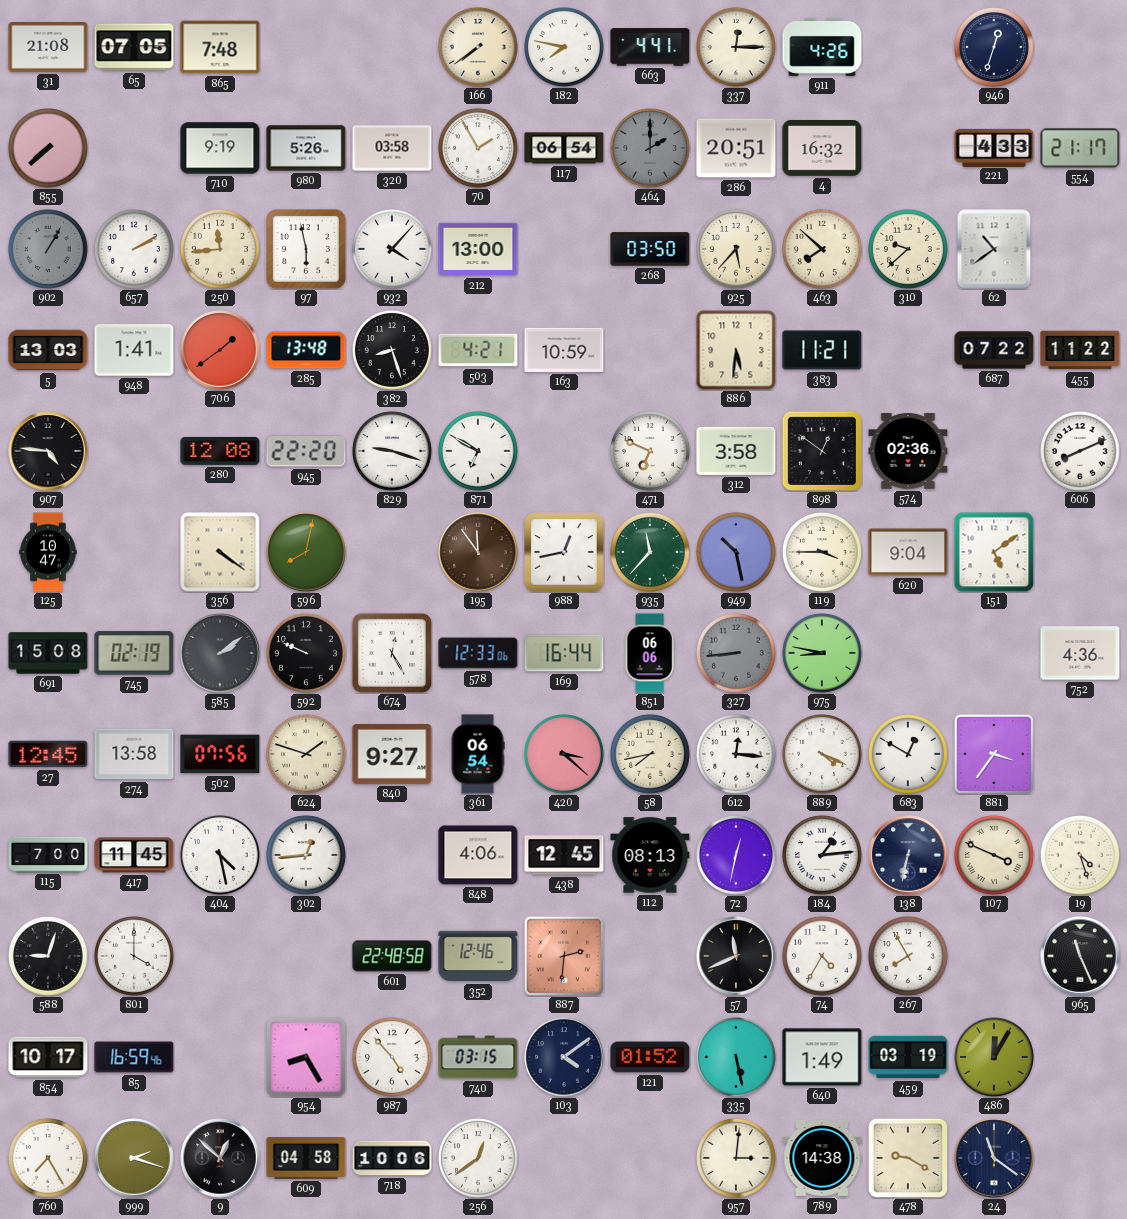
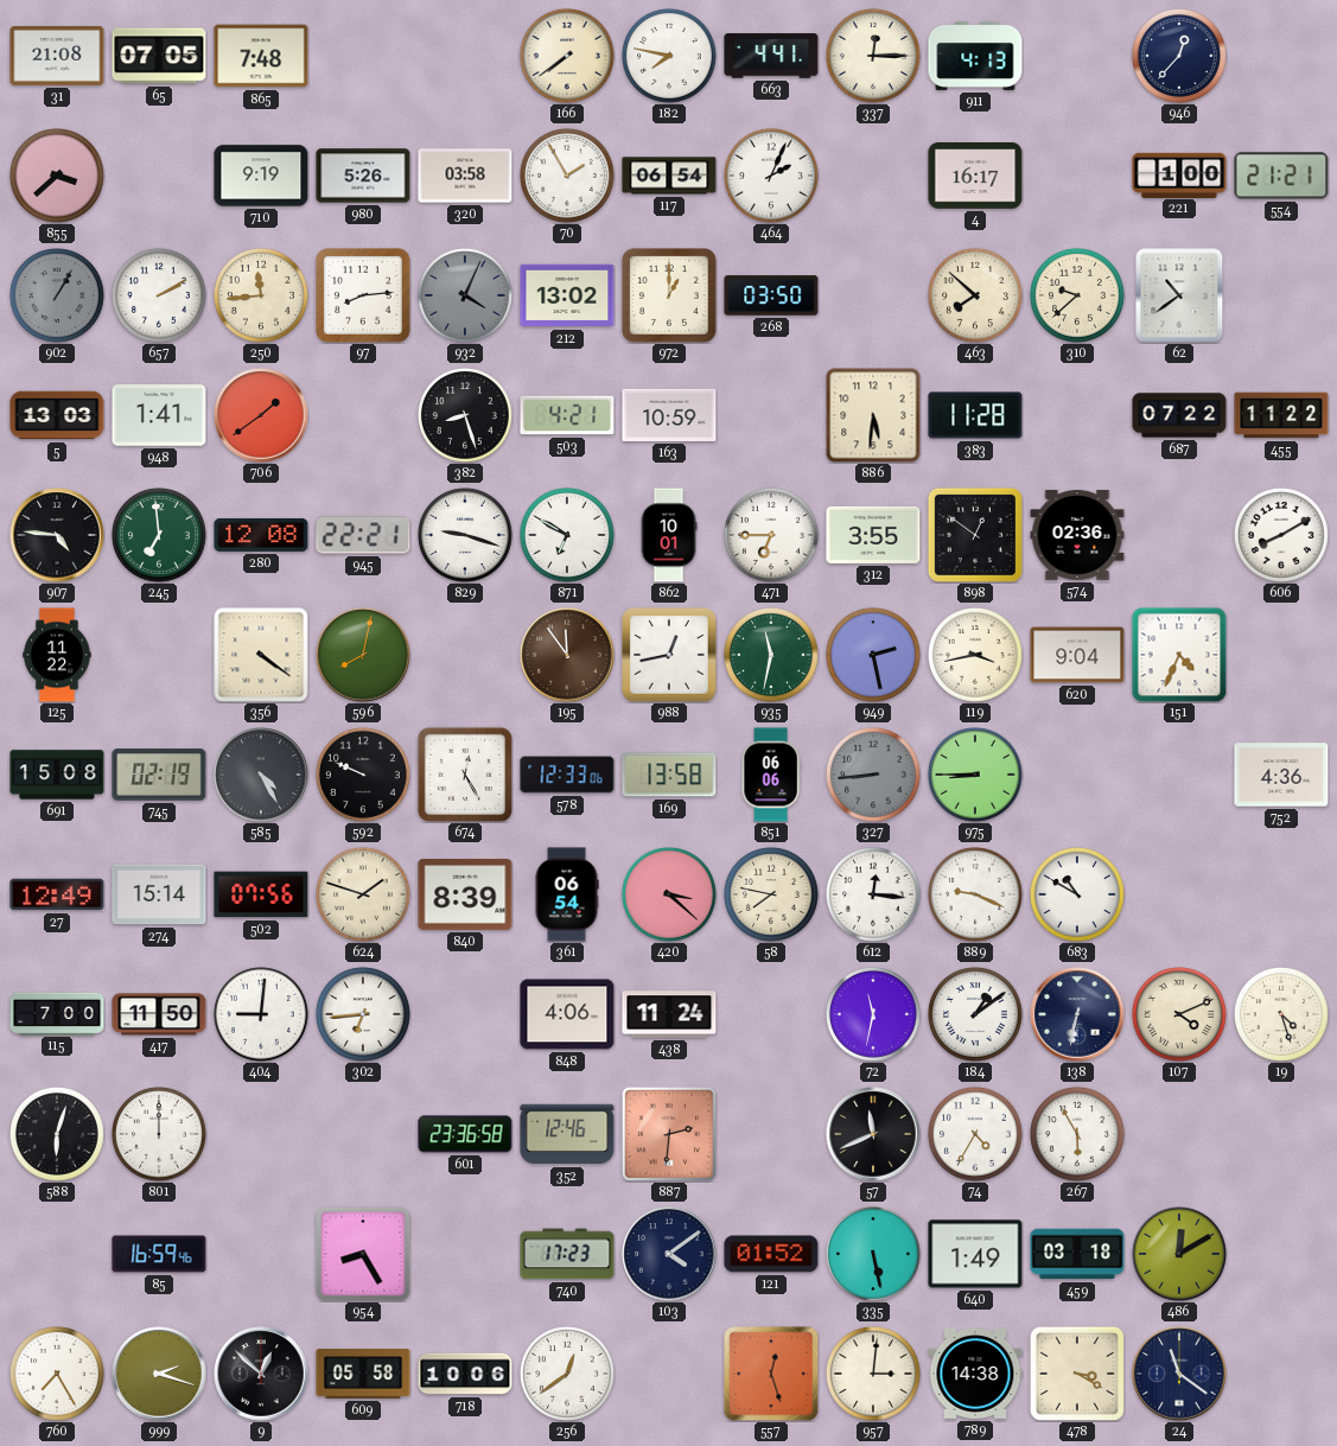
911: 4:26 -> 4:13
946: 12:33 -> 12:37
855: 7:38 -> 3:38
464: 2:00 -> 2:04
464 dial: grey -> white
286: 20:51 -> none
4: 16:32 -> 16:17
221: 4:33 -> 1:00
554: 21:17 -> 21:21
97: 5:58 -> 8:14
932: 4:07 -> 4:04
932 dial: white -> grey
212: 13:00 -> 13:02
972: none -> 1:00
925: 5:37 -> none
285: 13:48 -> none
383: 11:21 -> 11:28
245: none -> 6:59
945: 22:20 -> 22:21
862: none -> 10:01
471: 6:49 -> 6:45
312: 3:58 -> 3:55
606: 8:11 -> 8:10
125: 10:47 -> 11:22
935: 11:37 -> 11:32
949: 10:28 -> 2:28
119: 3:45 -> 3:43
151: 5:09 -> 4:34
585: 2:09 -> 4:25
169: 16:44 -> 13:58
975: 8:47 -> 8:45
27: 12:45 -> 12:49
274: 13:58 -> 15:14
840: 9:27 -> 8:39
58: 7:43 -> 7:47
889: 4:19 -> 9:19
683: 12:50 -> 10:50
881: 3:36 -> none
417: 11:45 -> 11:50
404: 4:28 -> 9:01
302: 12:44 -> 6:44
438: 12:45 -> 11:24
112: 08:13 -> none
72: 12:32 -> 11:32
184: 1:14 -> 1:09
107: 3:49 -> 4:11
588: 9:03 -> 6:03
801: 4:00 -> 12:00
601: 22:48 -> 23:36
267: 7:55 -> 5:55
965: 11:26 -> none
854: 10:17 -> none
987: 4:53 -> none
740: 03:15 -> 17:23
459: 03:19 -> 03:18
486: 12:05 -> 12:10
609: 04:58 -> 05:58
557: none -> 12:27
478: 9:20 -> 3:20
